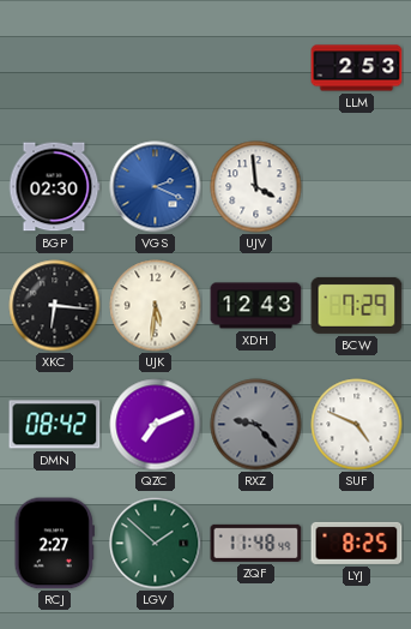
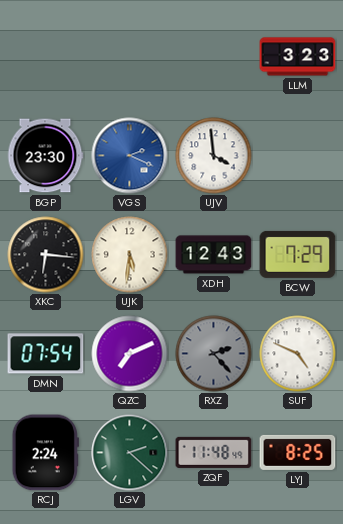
LLM: 2:53 -> 3:23
BGP: 02:30 -> 23:30
DMN: 08:42 -> 07:54
RXZ: 9:23 -> 2:23
RCJ: 2:27 -> 2:24
LGV: 1:52 -> 2:22
